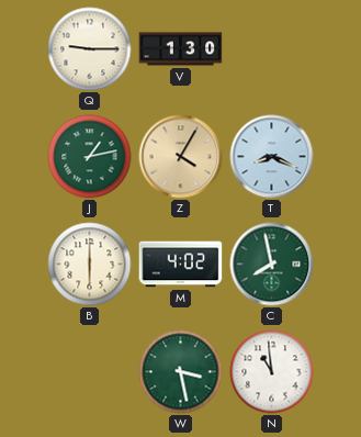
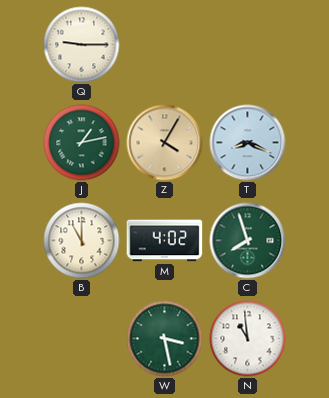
V: 1:30 -> none
B: 6:00 -> 11:00
C: 7:58 -> 7:57
